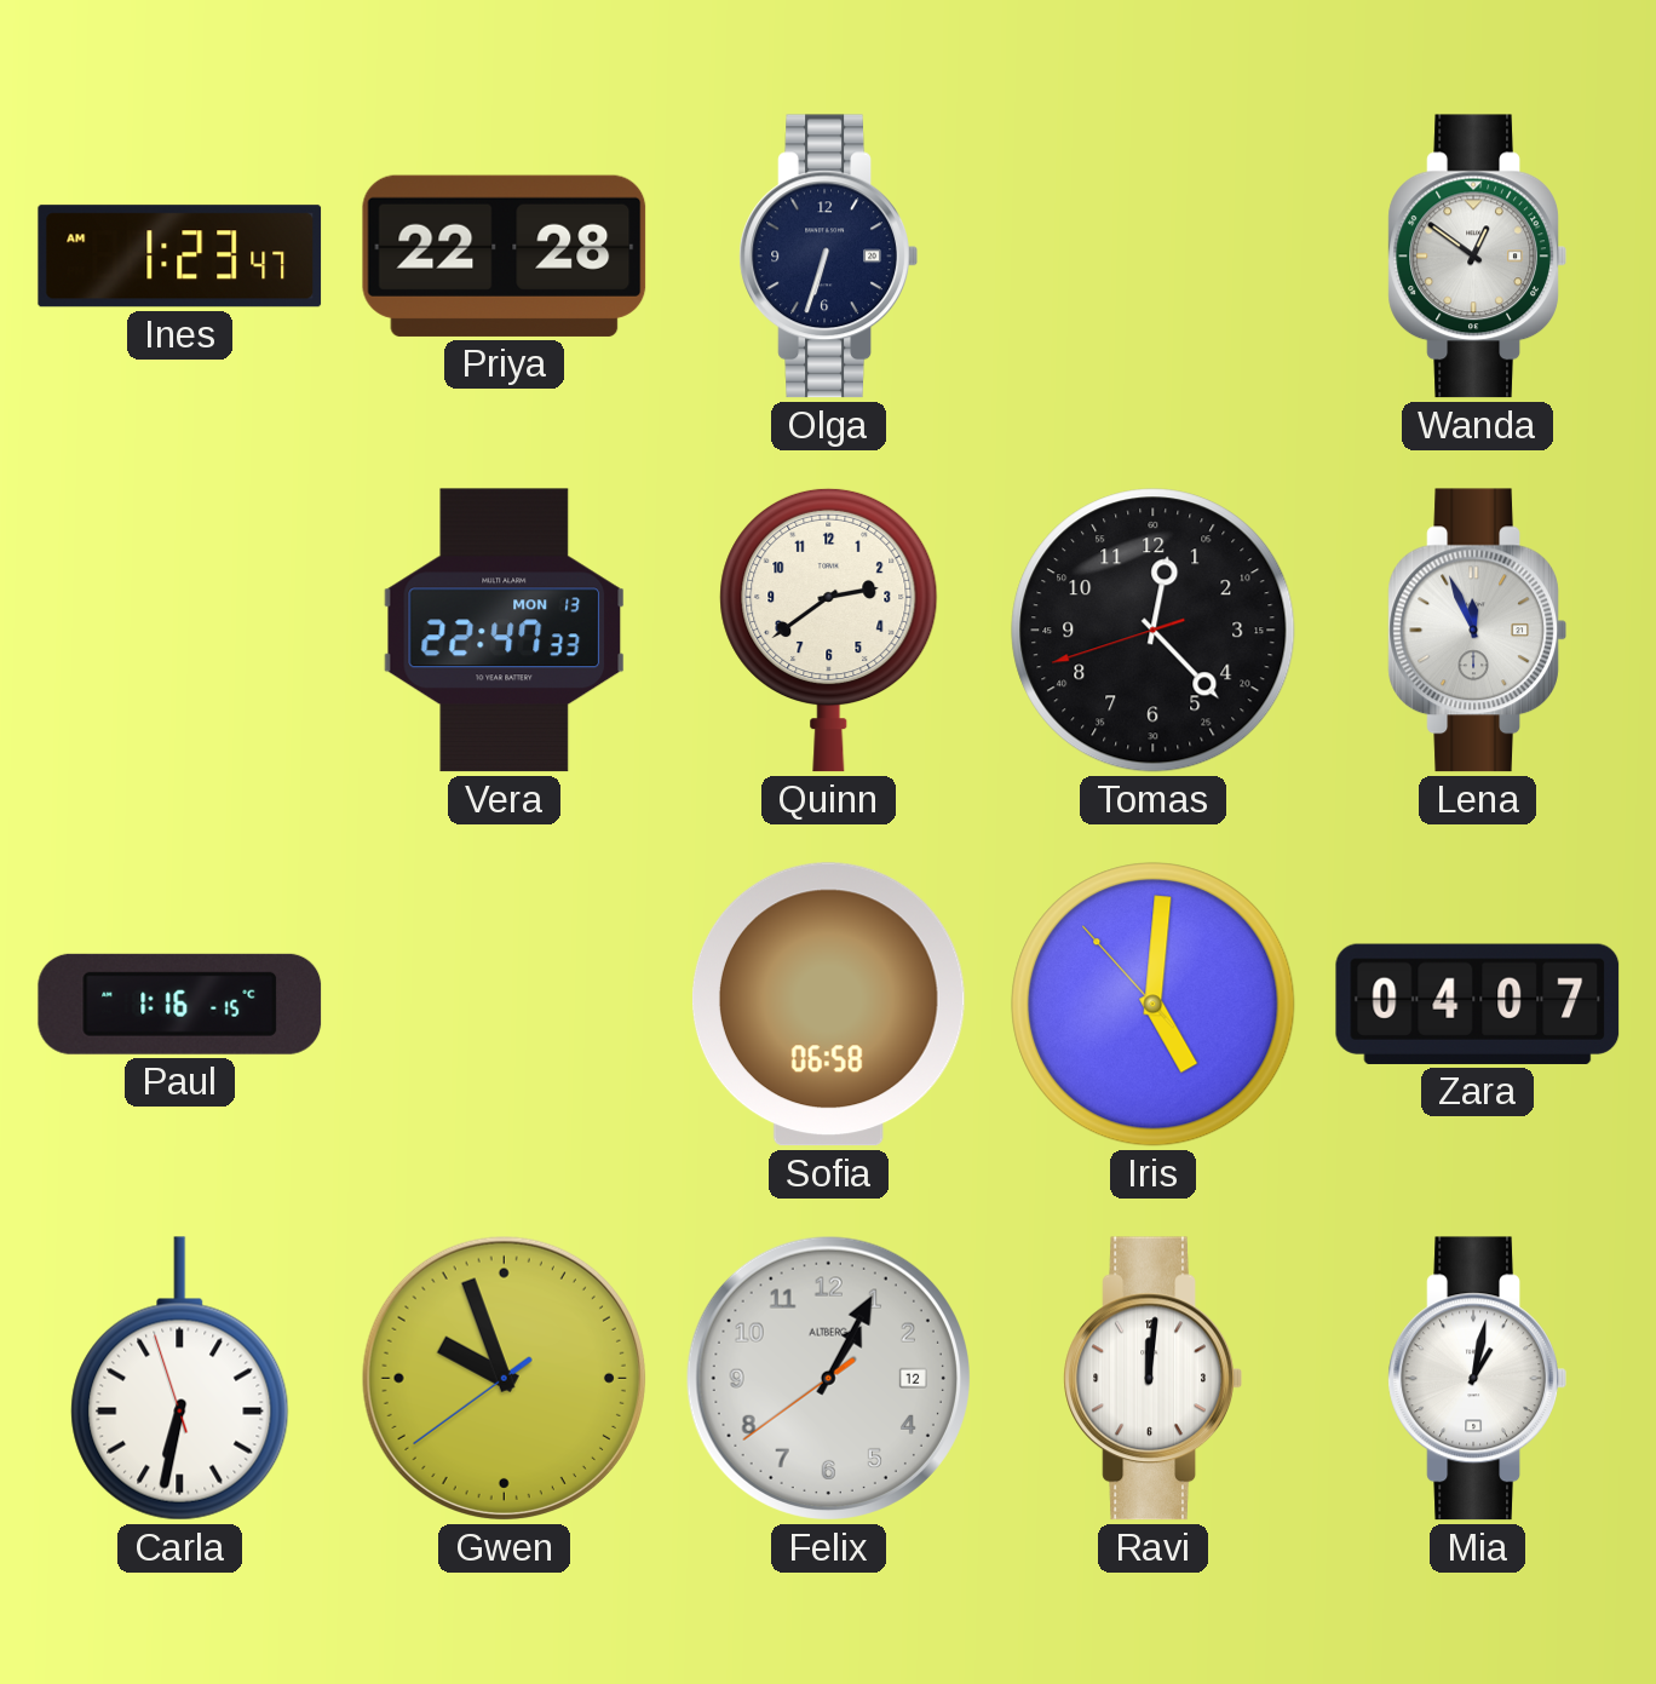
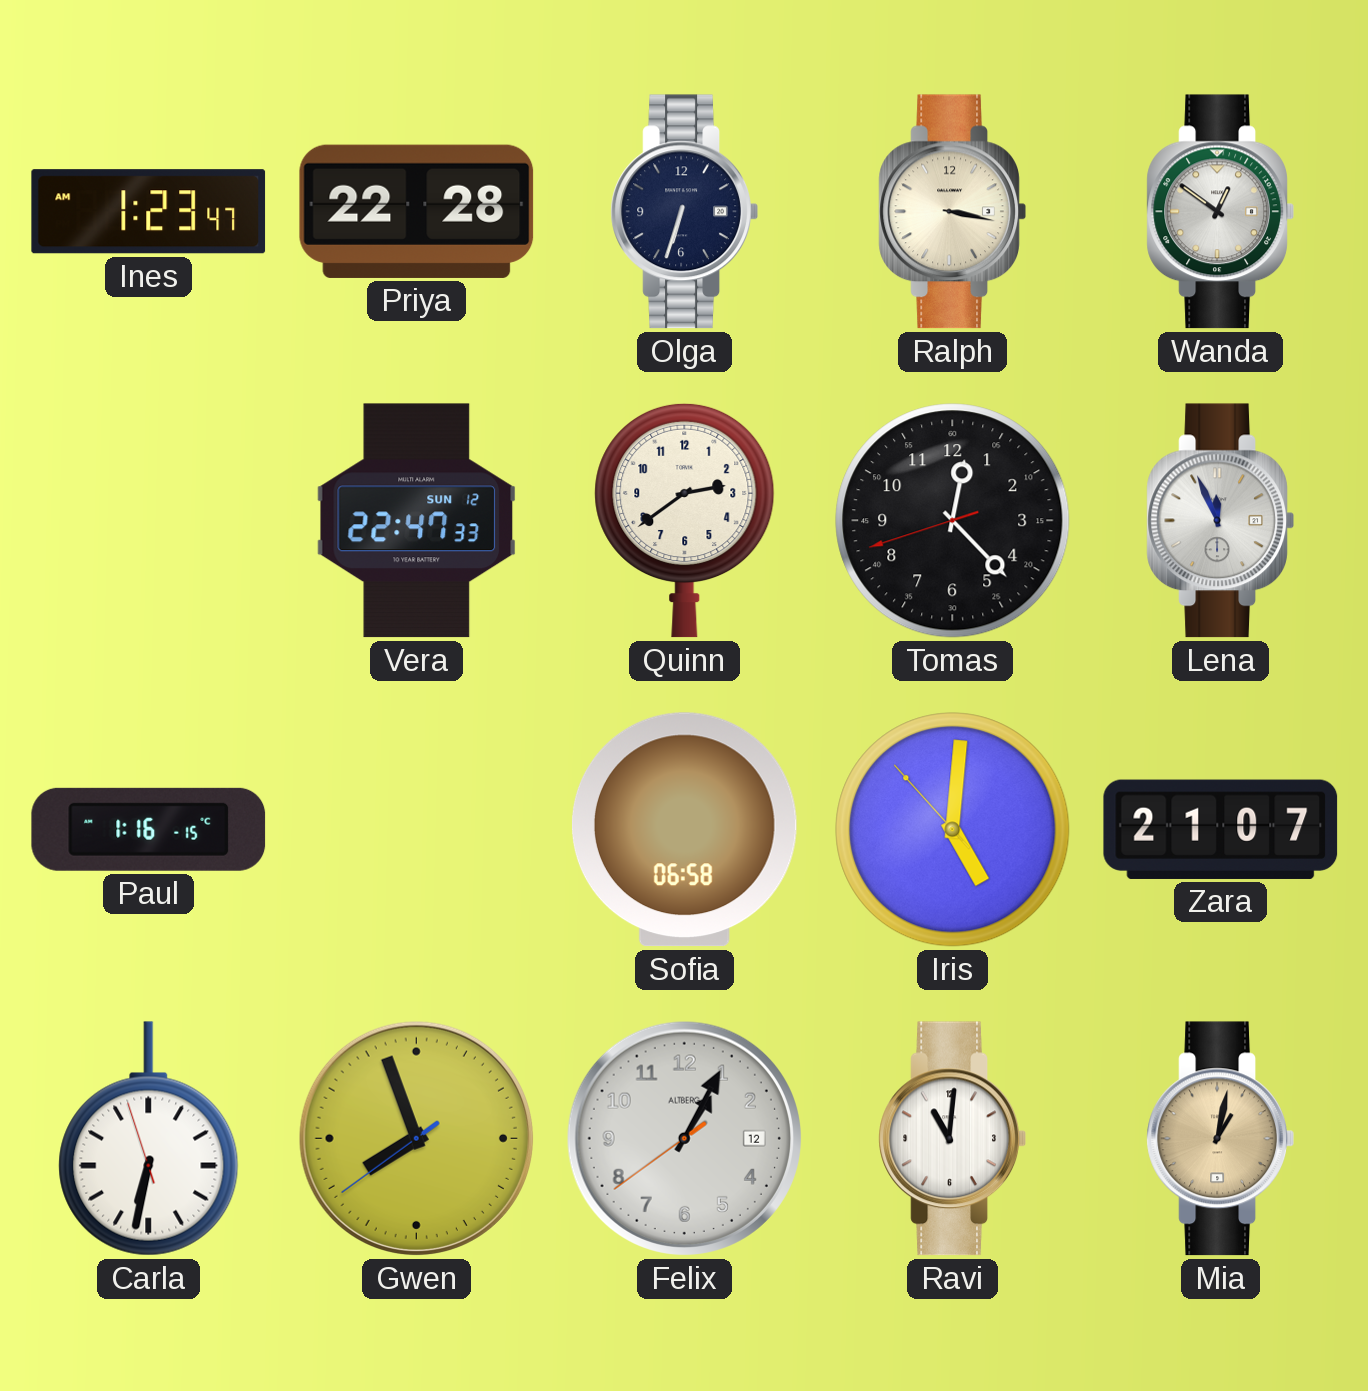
Ralph: none -> 3:17
Vera date: MON 13 -> SUN 12
Zara: 04:07 -> 21:07
Gwen: 9:56 -> 7:56
Ravi: 12:01 -> 11:01
Mia dial: white -> champagne
